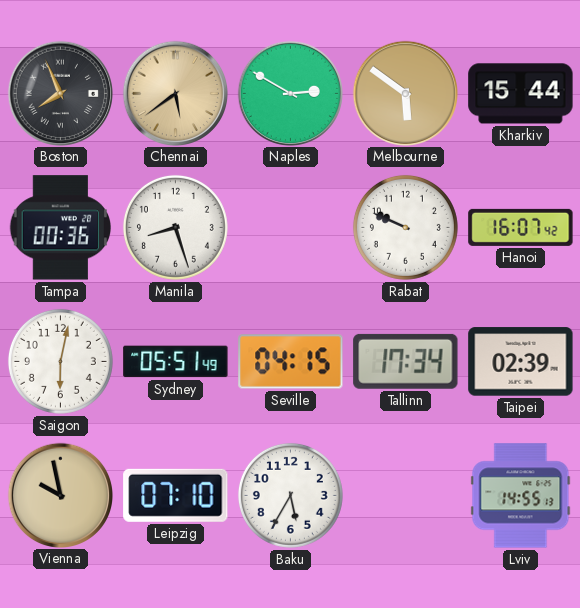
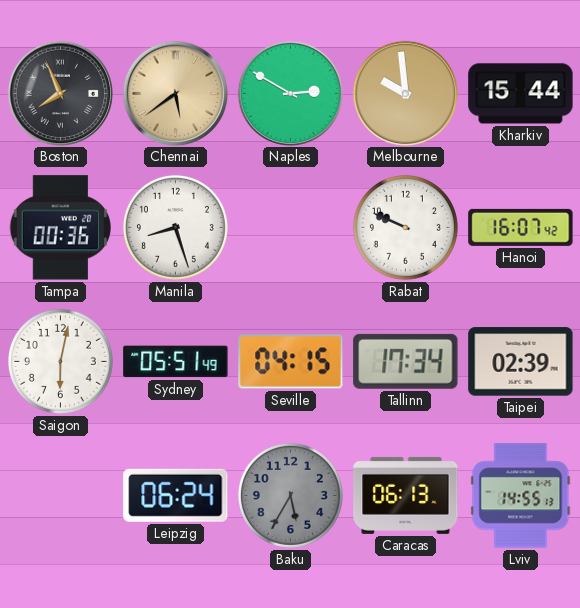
Melbourne: 5:51 -> 9:59
Vienna: 9:58 -> none
Leipzig: 07:10 -> 06:24
Baku dial: white -> grey
Caracas: none -> 06:13
